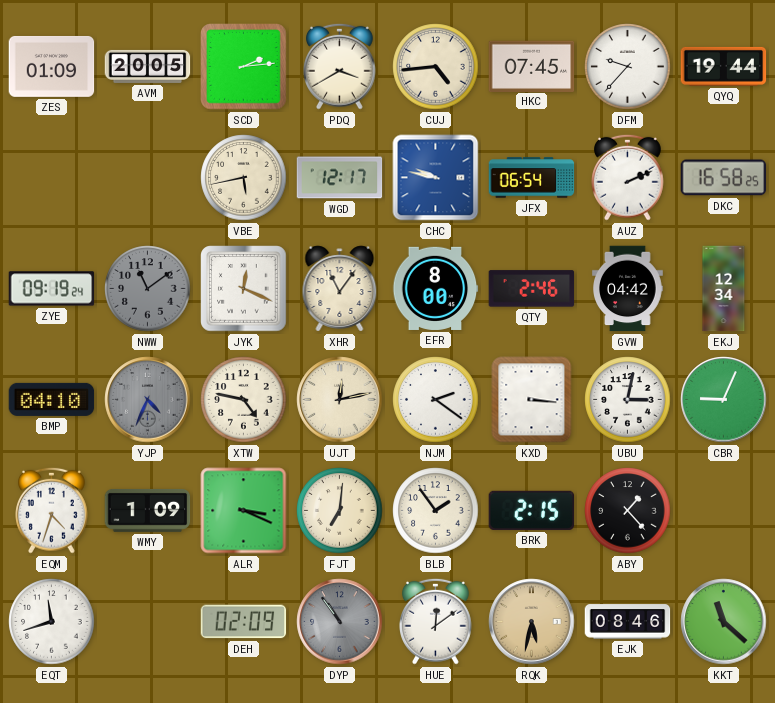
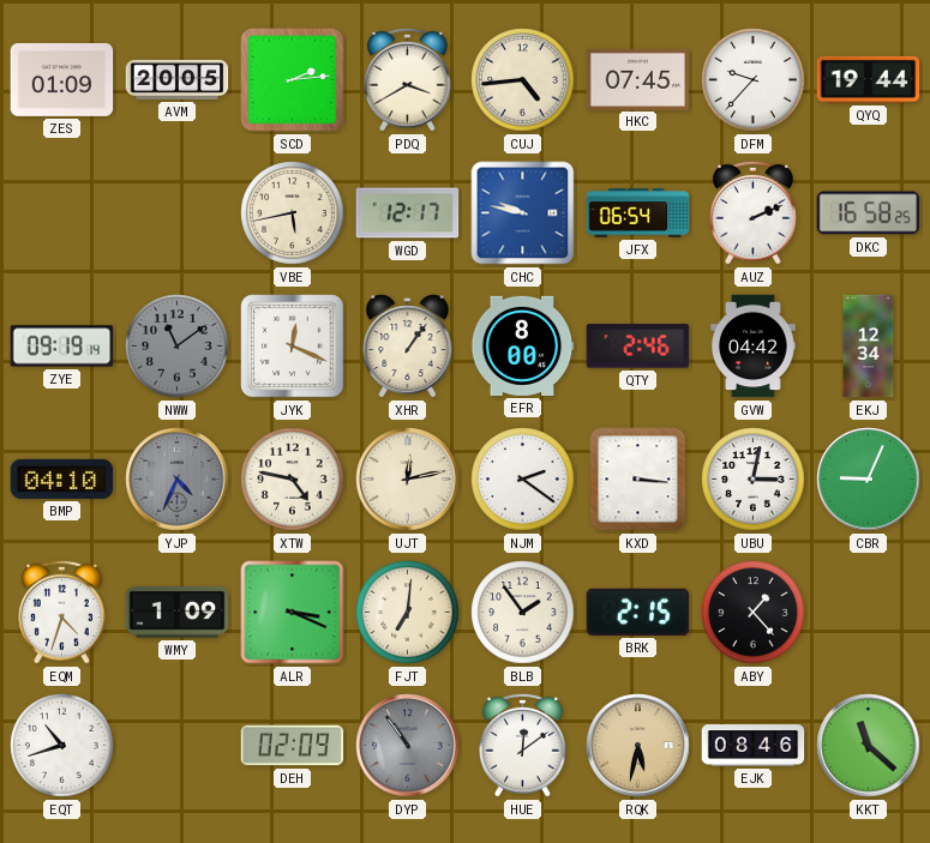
ZYE: 09:19:24 -> 09:19:14
XHR: 11:06 -> 1:06
EQT: 11:42 -> 10:42
